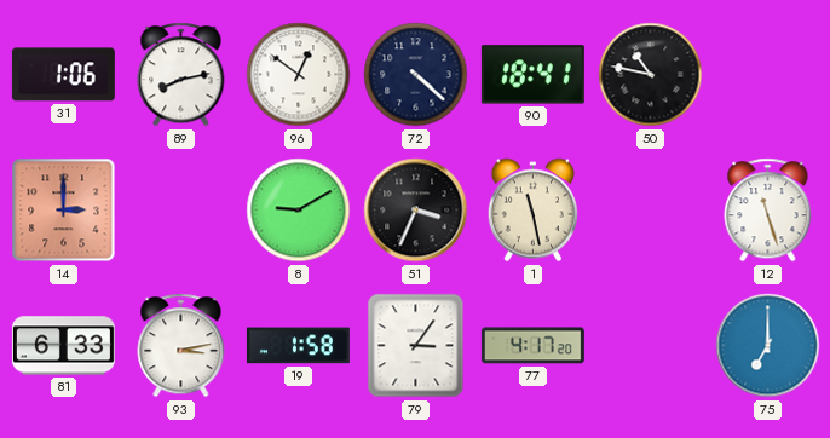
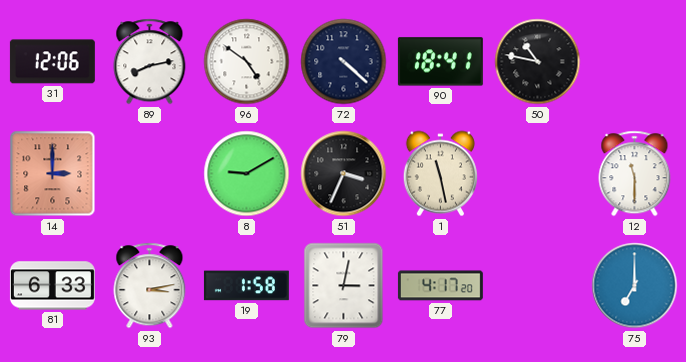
31: 1:06 -> 12:06
96: 12:51 -> 4:51
12: 11:27 -> 11:30
79: 3:06 -> 3:02
